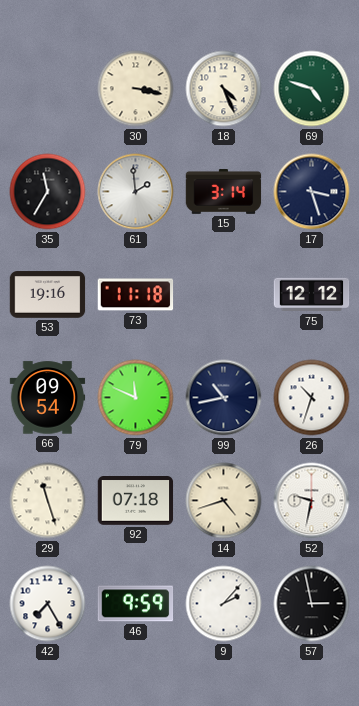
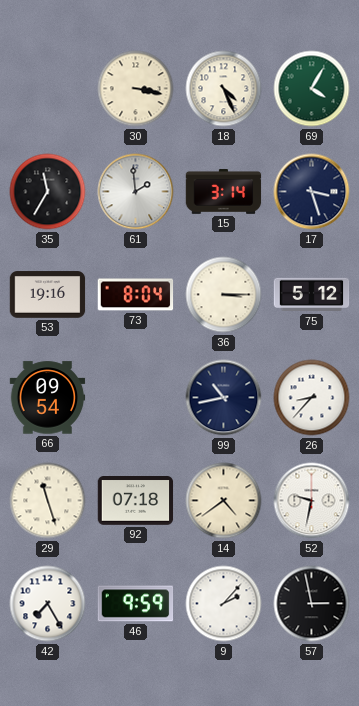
69: 4:48 -> 4:05
73: 11:18 -> 8:04
36: none -> 3:15
75: 12:12 -> 5:12
79: 11:49 -> none
26: 10:33 -> 8:37
14: 4:42 -> 4:39
